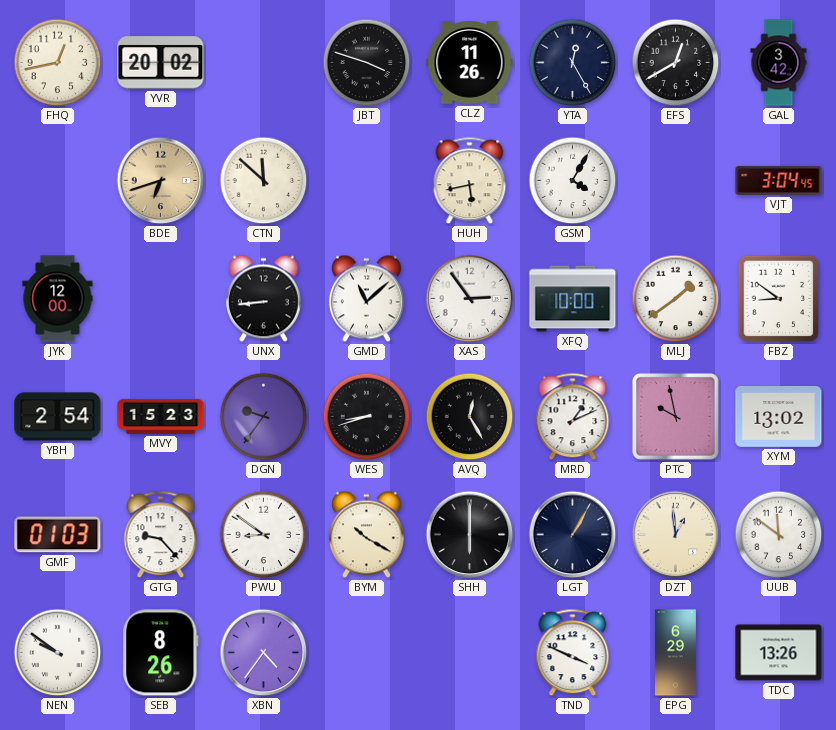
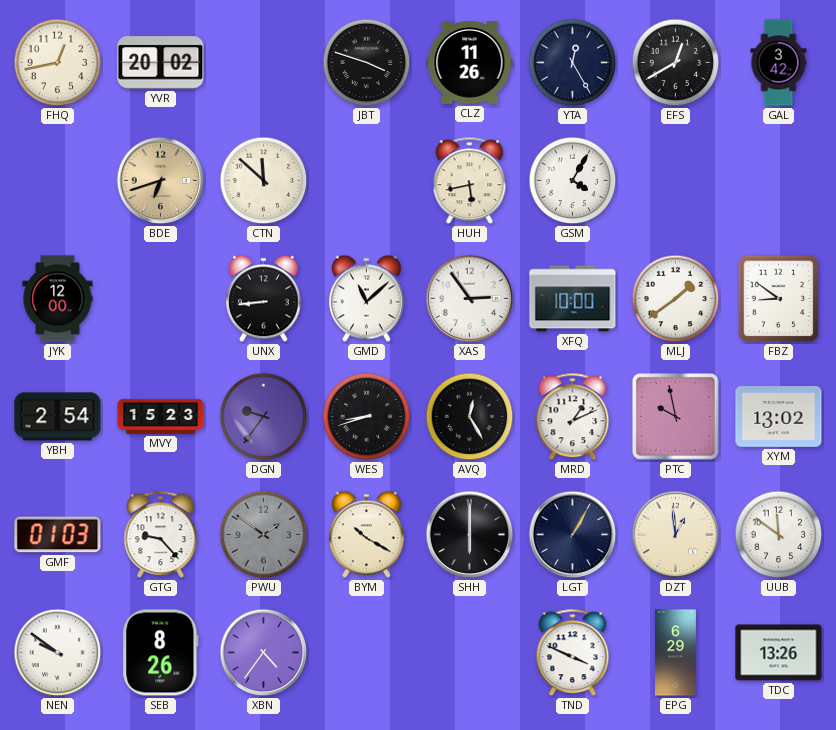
VJT: 3:04 -> none
PWU: 8:51 -> 1:51
PWU dial: white -> grey
